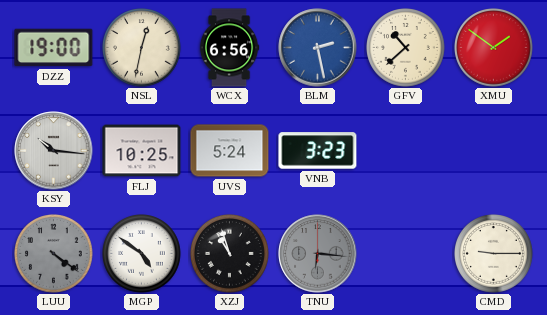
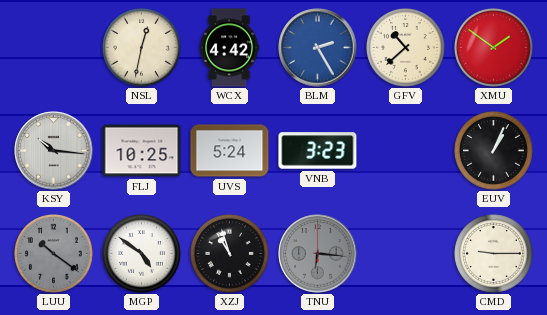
DZZ: 19:00 -> none
WCX: 6:56 -> 4:42
BLM: 2:28 -> 2:25
EUV: none -> 1:04
LUU: 4:21 -> 10:21
